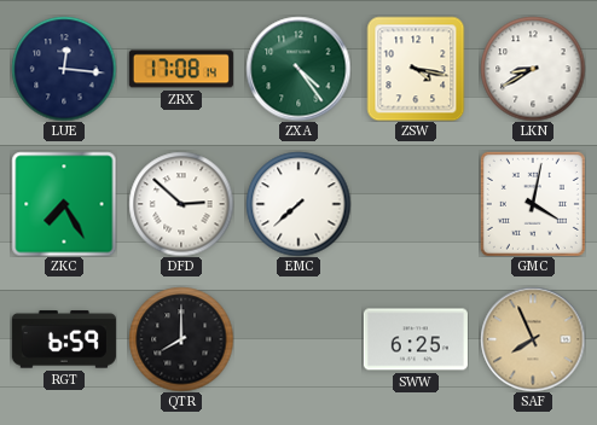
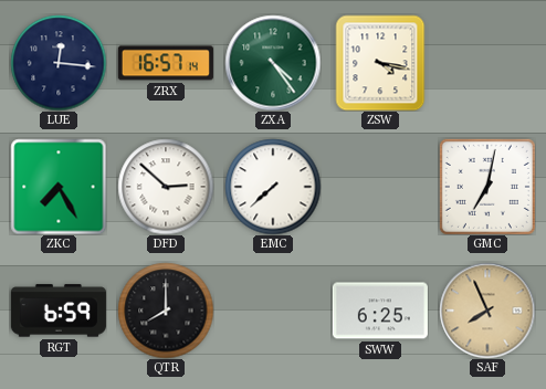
ZRX: 17:08 -> 16:57
LKN: 8:40 -> none
GMC: 4:02 -> 7:02
